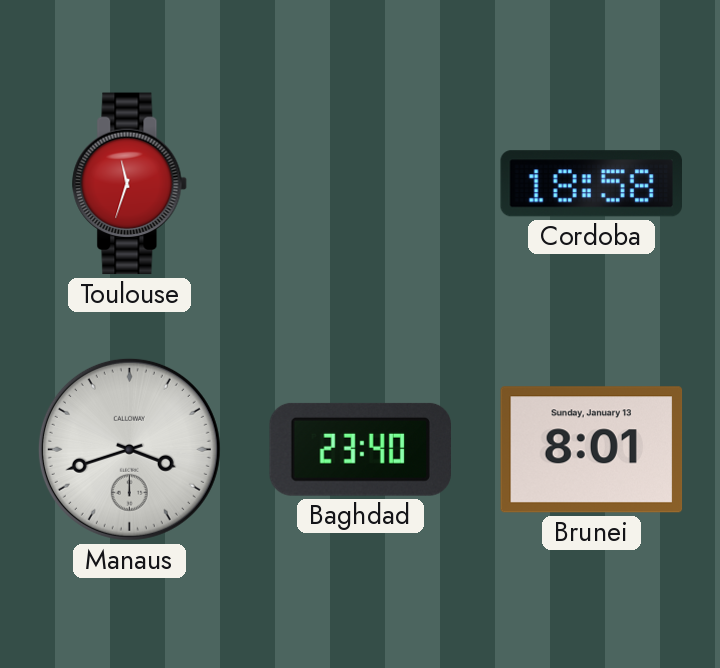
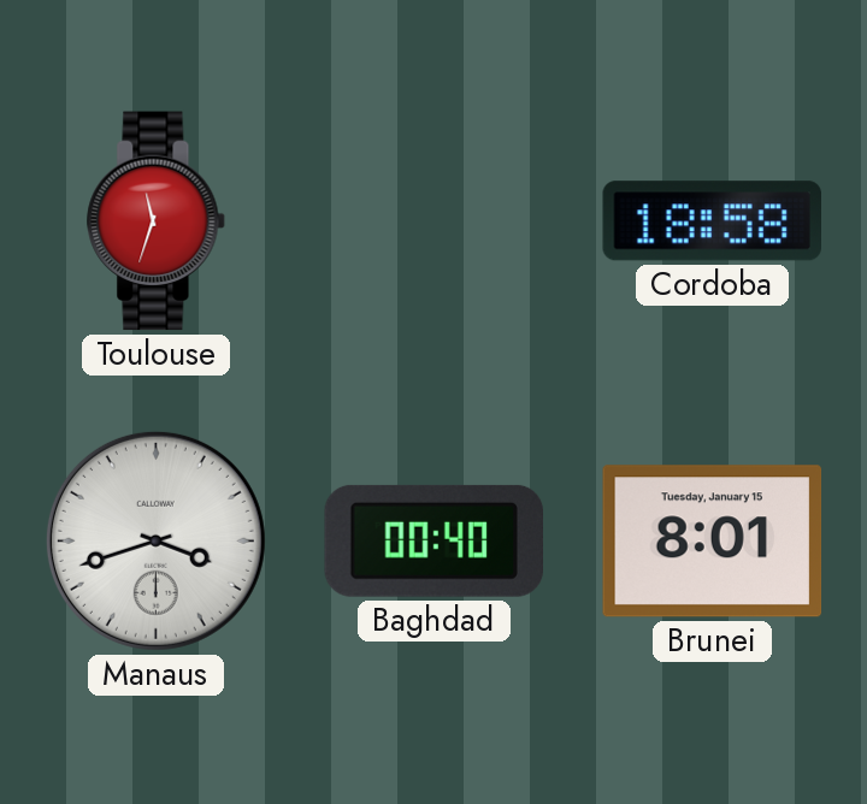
Baghdad: 23:40 -> 00:40
Brunei date: Sunday, January 13 -> Tuesday, January 15
